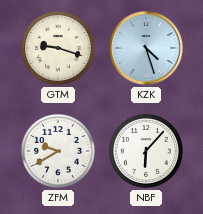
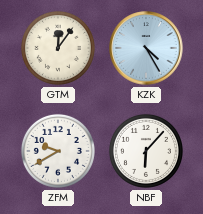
GTM: 9:18 -> 12:06
KZK: 4:27 -> 4:25
